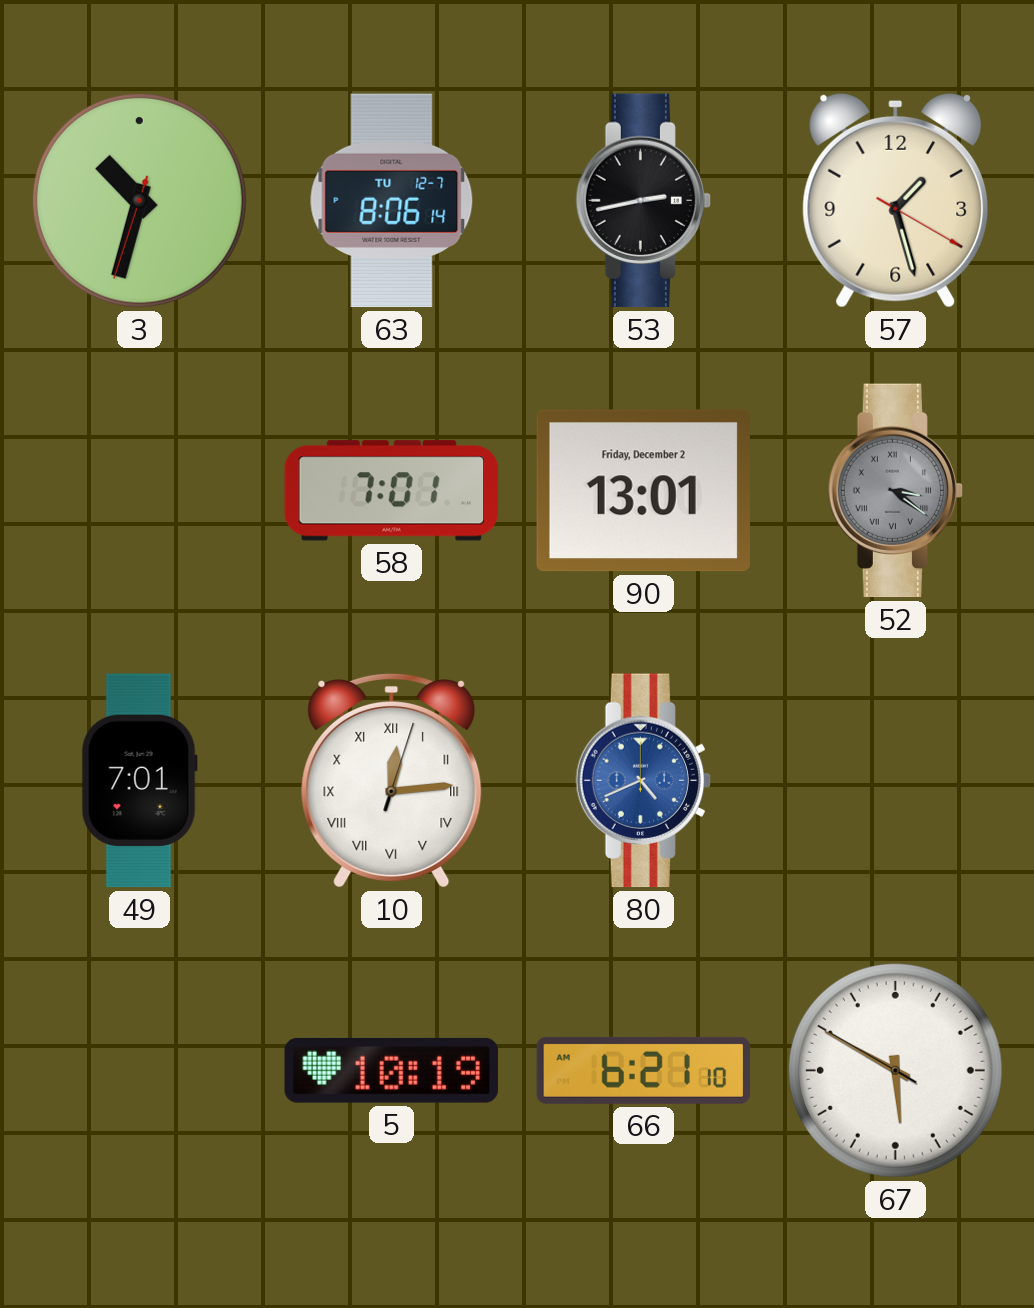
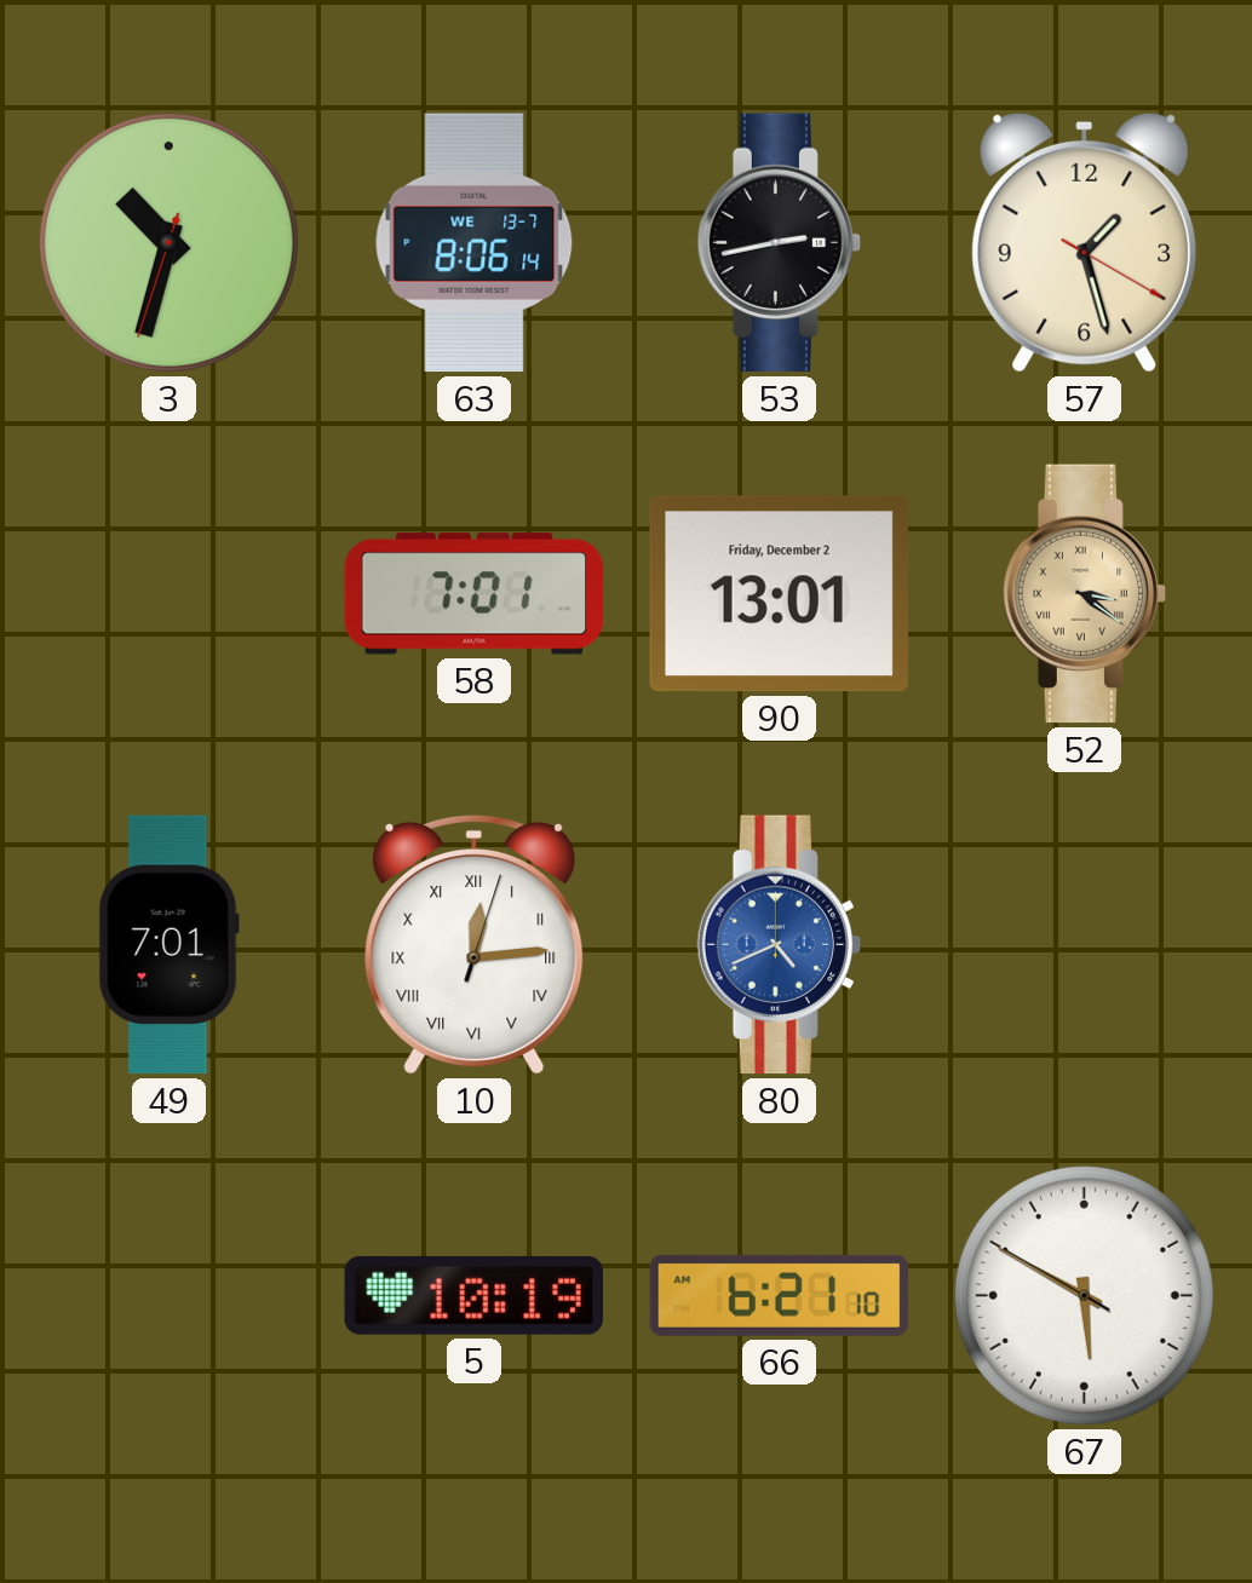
63 date: TU 12-7 -> WE 13-7
52 dial: grey -> champagne
